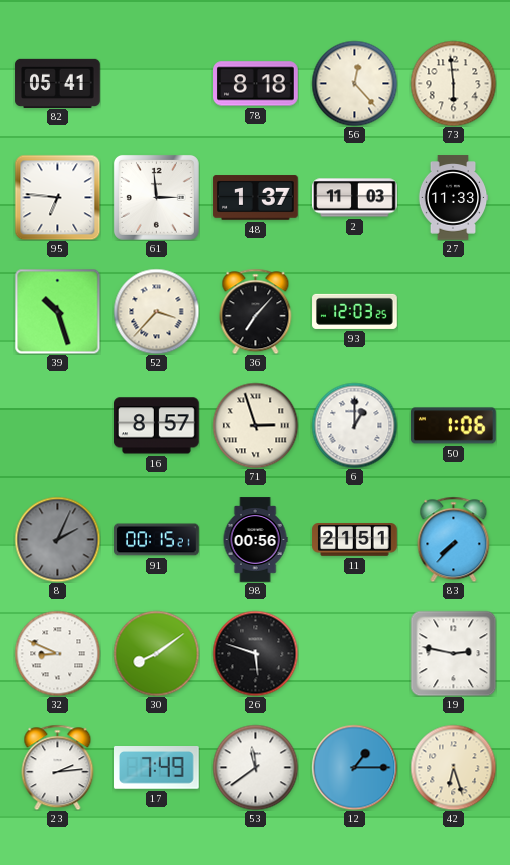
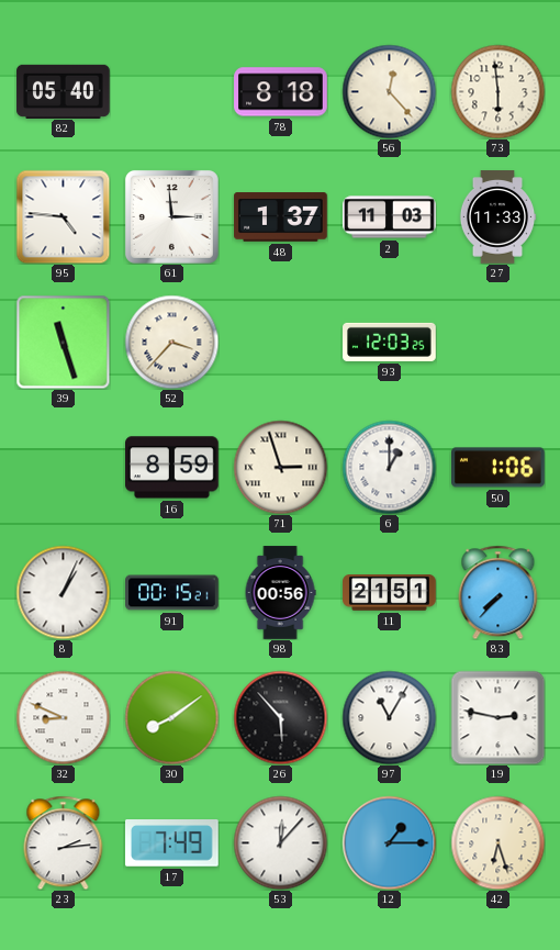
82: 05:41 -> 05:40
95: 6:46 -> 4:46
39: 10:27 -> 11:27
36: 7:07 -> none
16: 8:57 -> 8:59
8: 2:04 -> 1:04
8 dial: grey -> white
26: 5:48 -> 5:53
97: none -> 11:05
53: 11:39 -> 12:07
